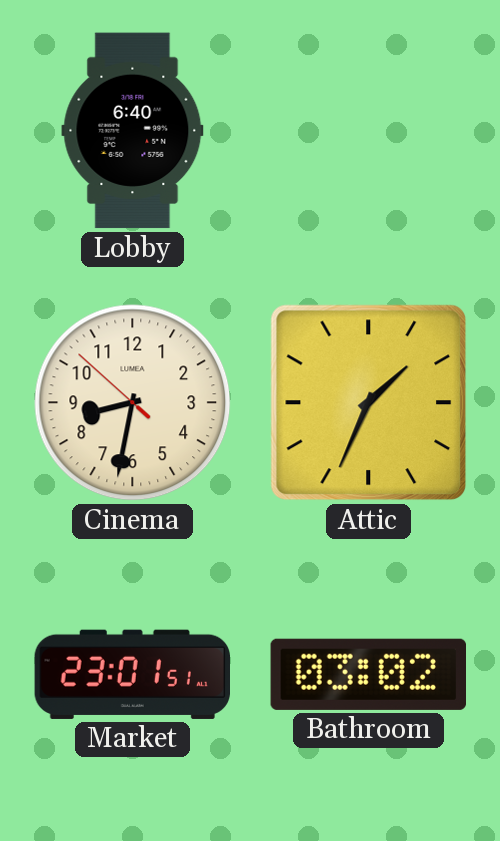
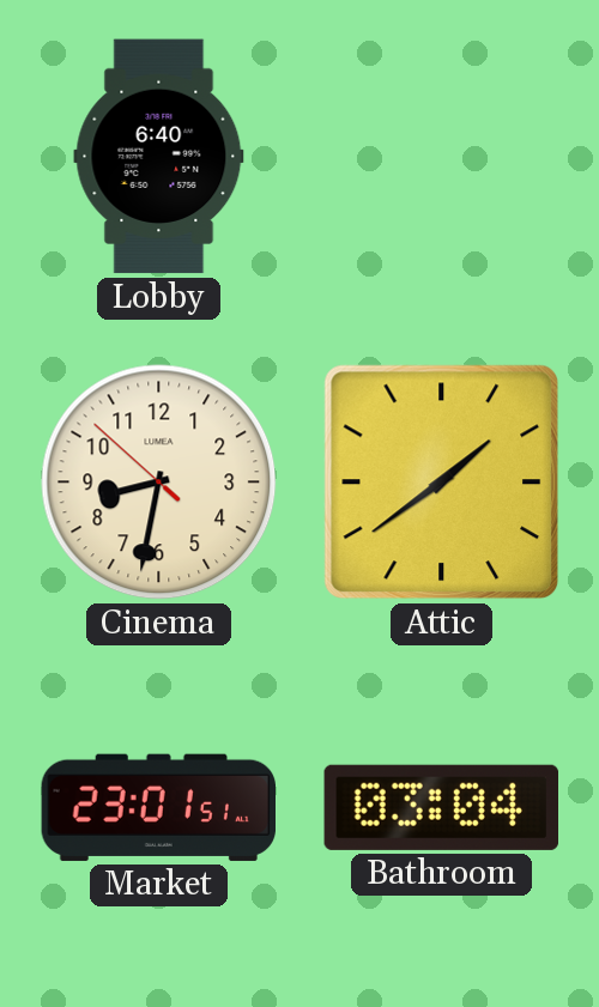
Attic: 1:34 -> 1:39
Bathroom: 03:02 -> 03:04
